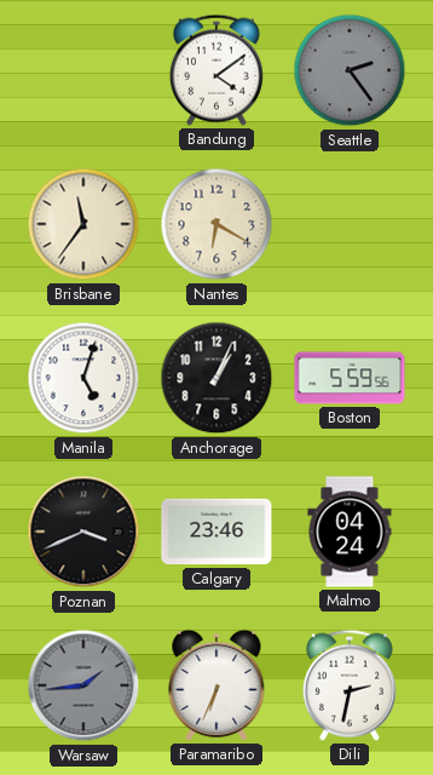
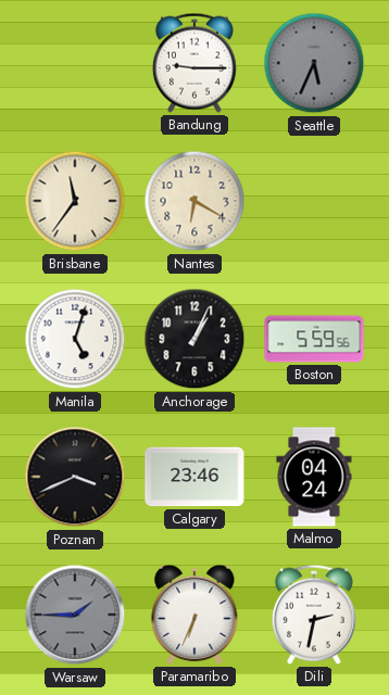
Bandung: 4:09 -> 9:15
Seattle: 2:24 -> 5:34
Warsaw: 1:44 -> 1:45
